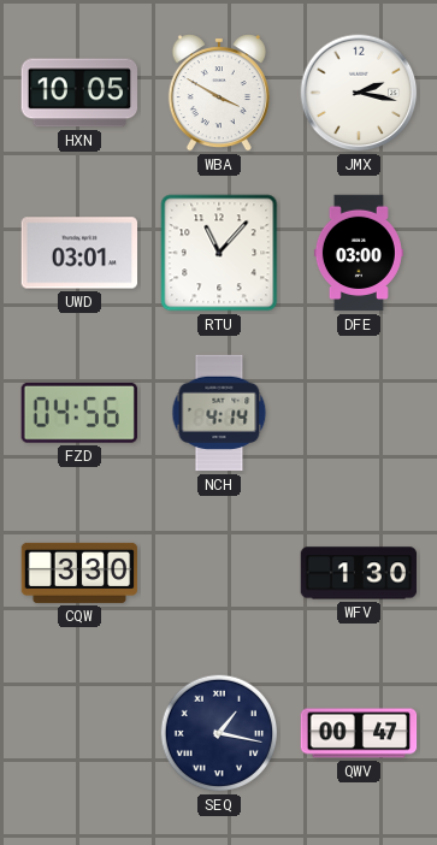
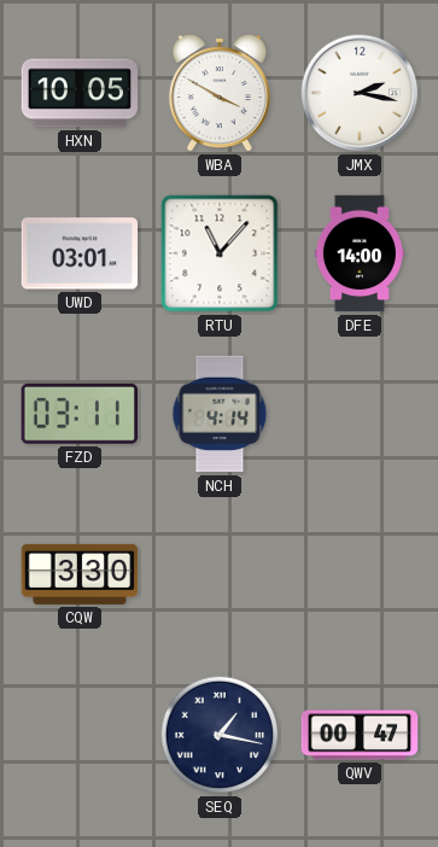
DFE: 03:00 -> 14:00
FZD: 04:56 -> 03:11
WFV: 1:30 -> none
